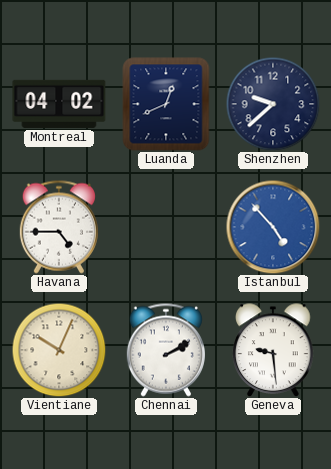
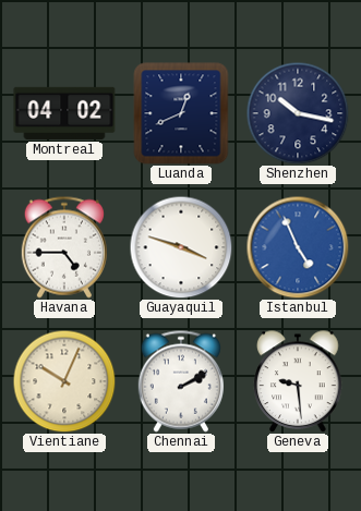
Shenzhen: 9:38 -> 10:17
Guayaquil: none -> 3:48
Istanbul: 4:53 -> 4:56
